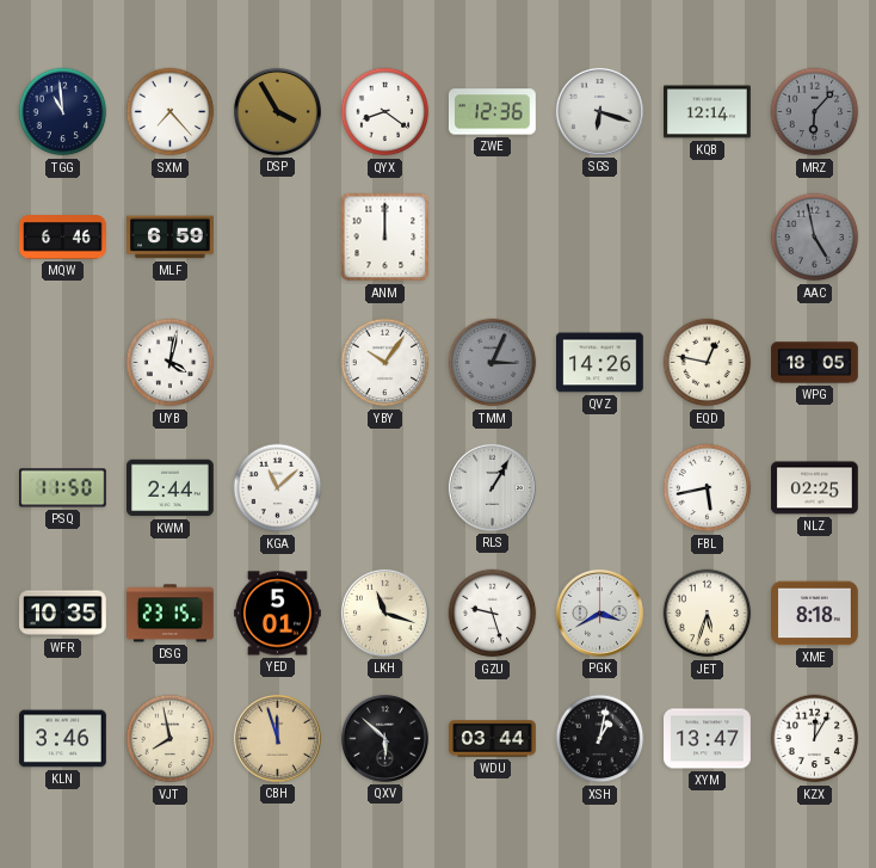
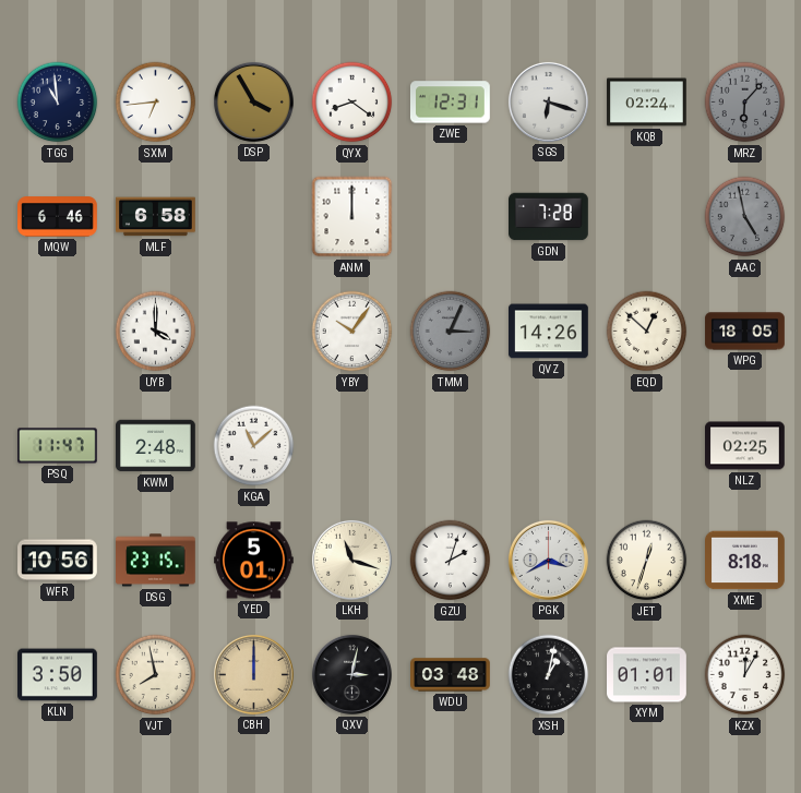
SXM: 7:23 -> 6:44
ZWE: 12:36 -> 12:31
KQB: 12:14 -> 02:24
MLF: 6:59 -> 6:58
GDN: none -> 7:28
UYB: 4:02 -> 4:00
EQD: 12:47 -> 12:52
PSQ: 11:50 -> 11:47
KWM: 2:44 -> 2:48
RLS: 1:05 -> none
FBL: 5:43 -> none
WFR: 10:35 -> 10:56
GZU: 9:27 -> 2:03
JET: 5:33 -> 12:33
KLN: 3:46 -> 3:50
CBH: 11:57 -> 12:00
QXV: 5:52 -> 3:02
WDU: 03:44 -> 03:48
XYM: 13:47 -> 01:01
